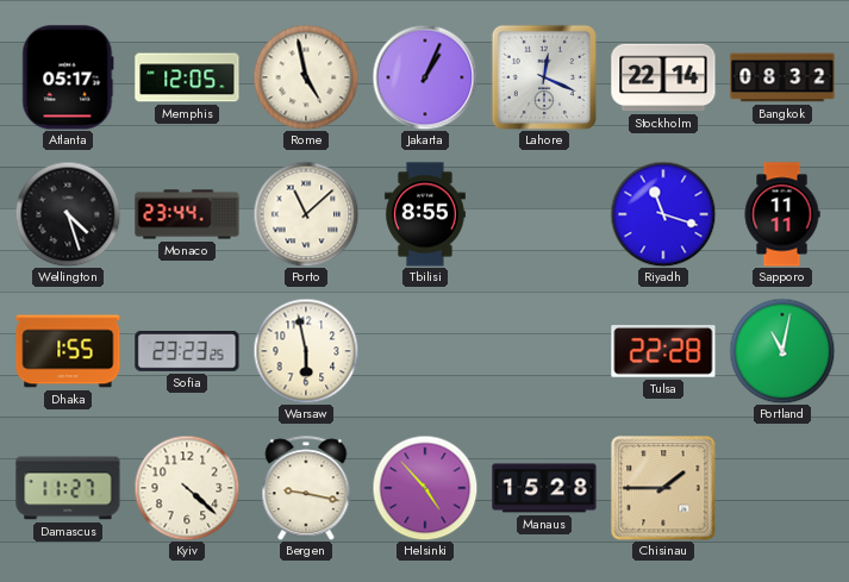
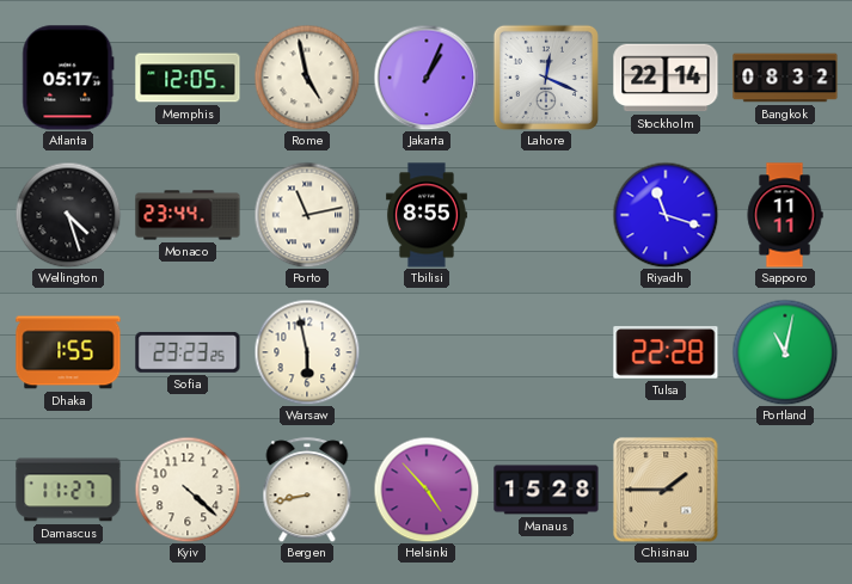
Porto: 11:08 -> 11:13
Bergen: 9:17 -> 8:43
